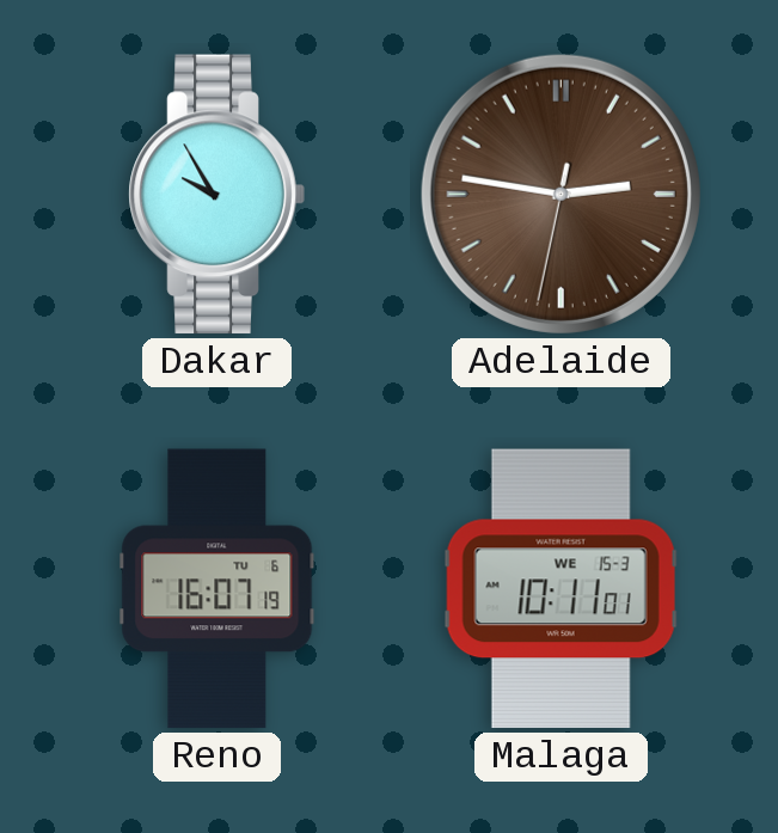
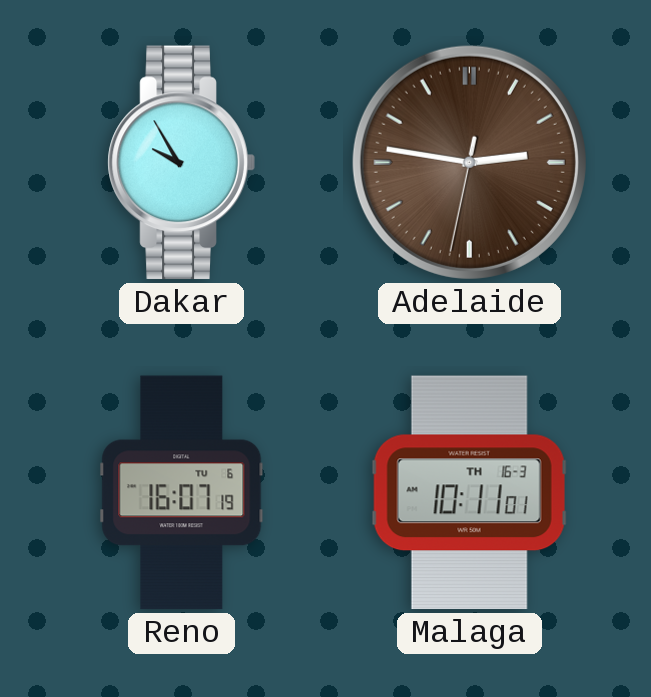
Malaga date: WE 15-3 -> TH 16-3
